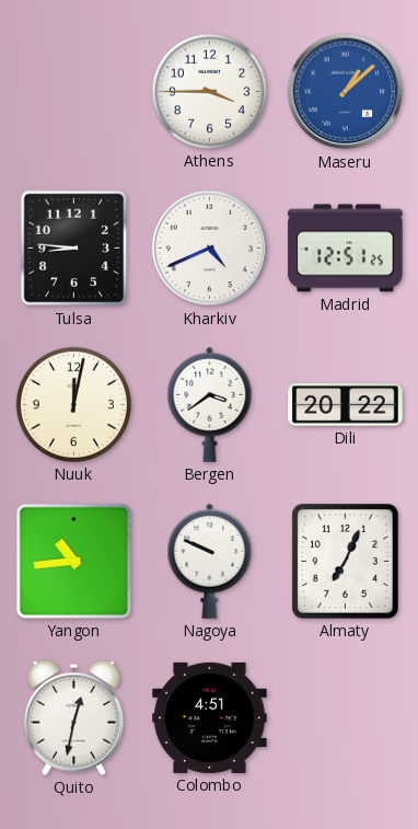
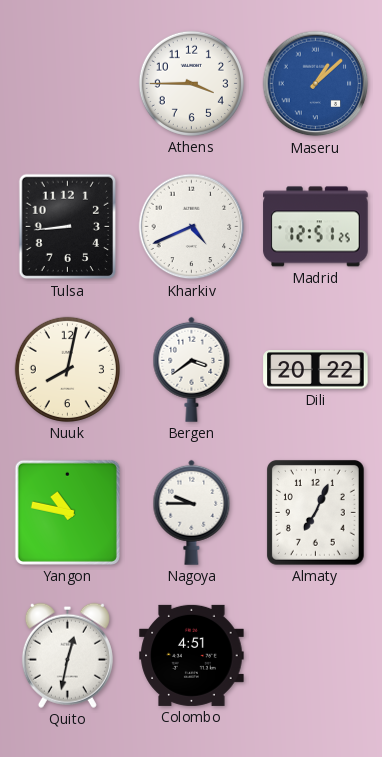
Tulsa: 8:46 -> 8:44
Nuuk: 12:02 -> 8:02
Yangon: 10:44 -> 10:47
Nagoya: 9:49 -> 9:45
